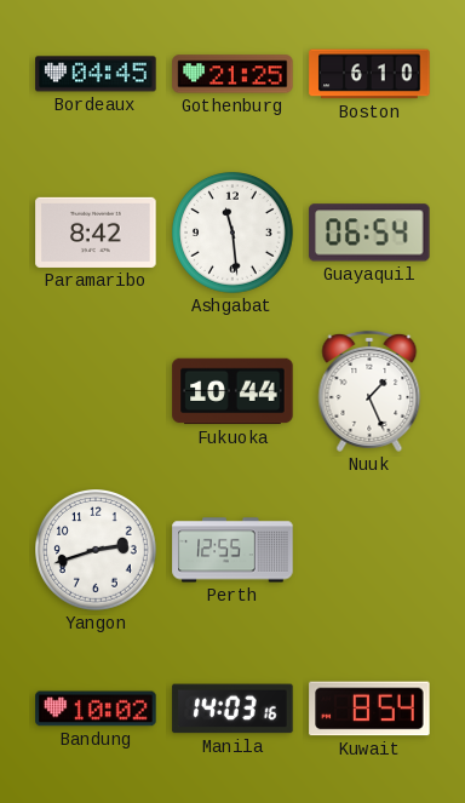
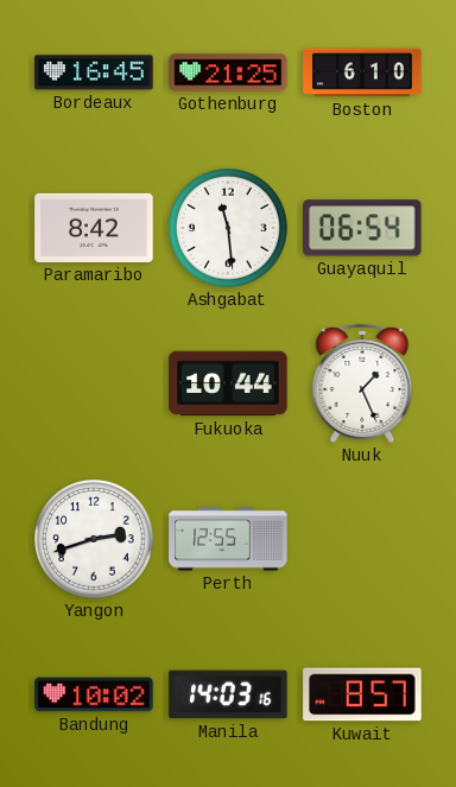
Bordeaux: 04:45 -> 16:45
Kuwait: 8:54 -> 8:57
